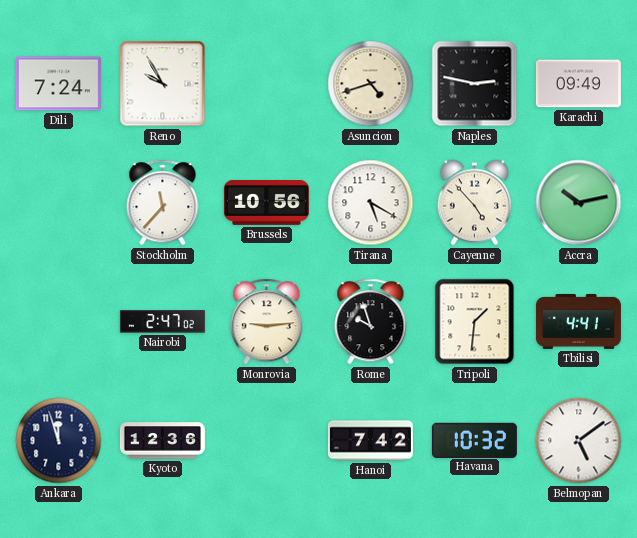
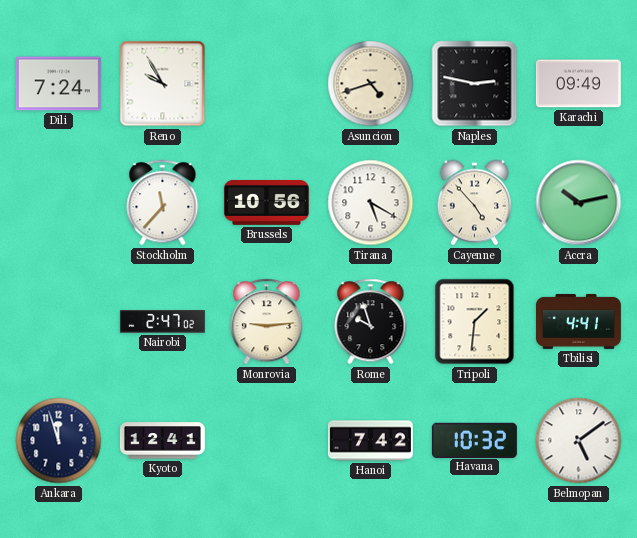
Kyoto: 12:36 -> 12:41
